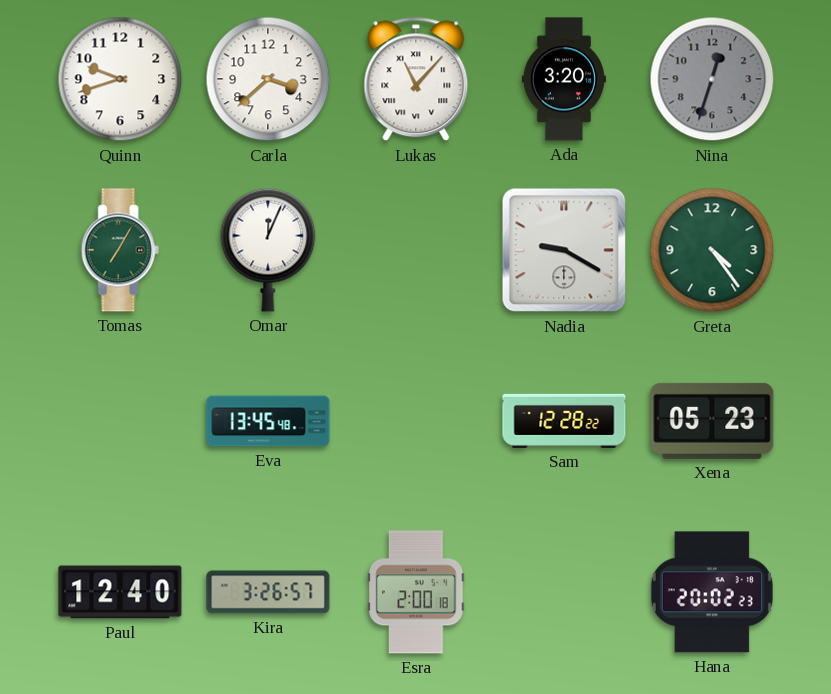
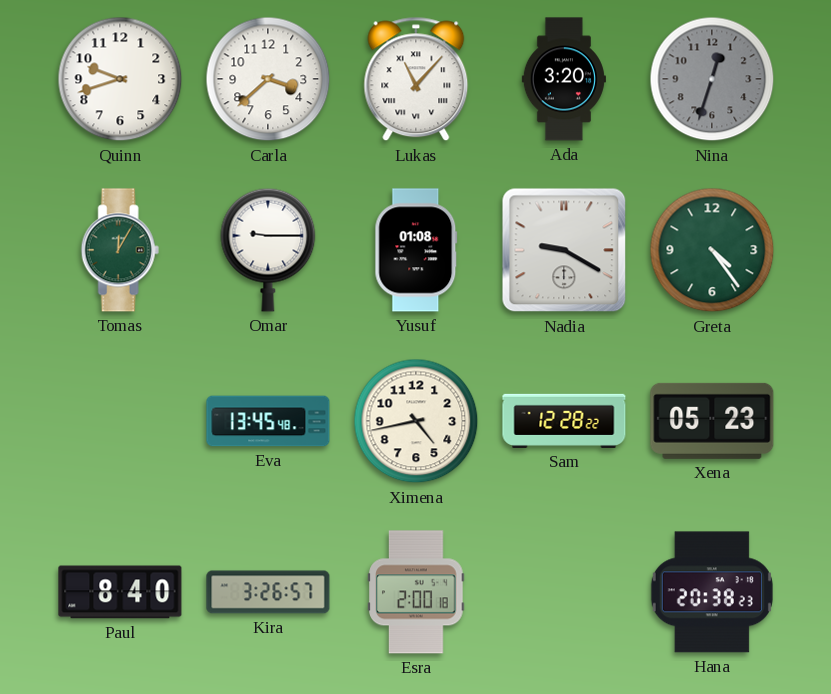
Tomas: 7:05 -> 12:05
Omar: 12:04 -> 9:15
Yusuf: none -> 01:08
Ximena: none -> 4:43
Paul: 12:40 -> 8:40
Hana: 20:02 -> 20:38
